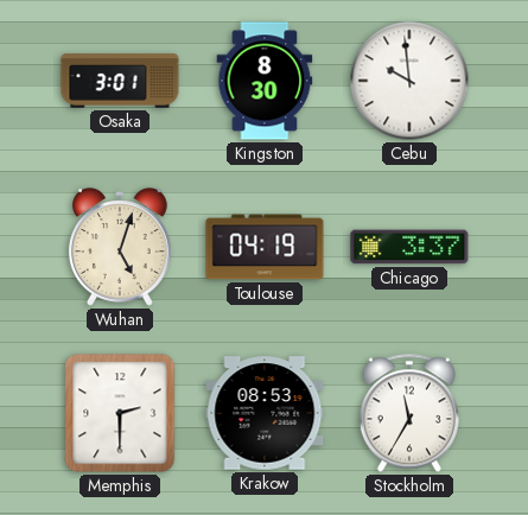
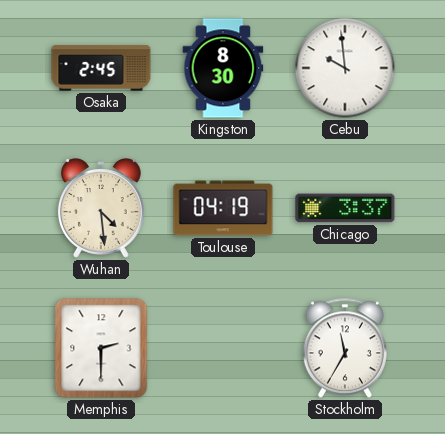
Osaka: 3:01 -> 2:45
Wuhan: 5:03 -> 4:29
Krakow: 08:53 -> none
